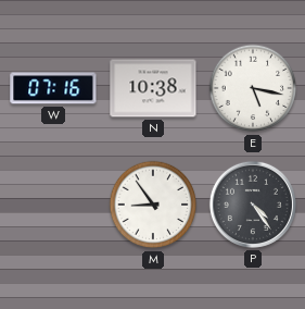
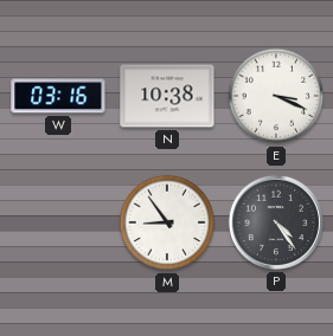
W: 07:16 -> 03:16
E: 5:17 -> 3:19
